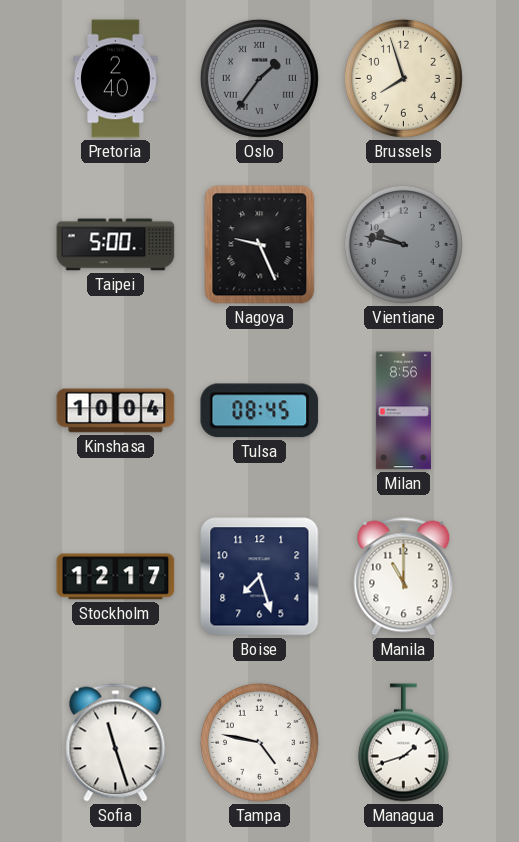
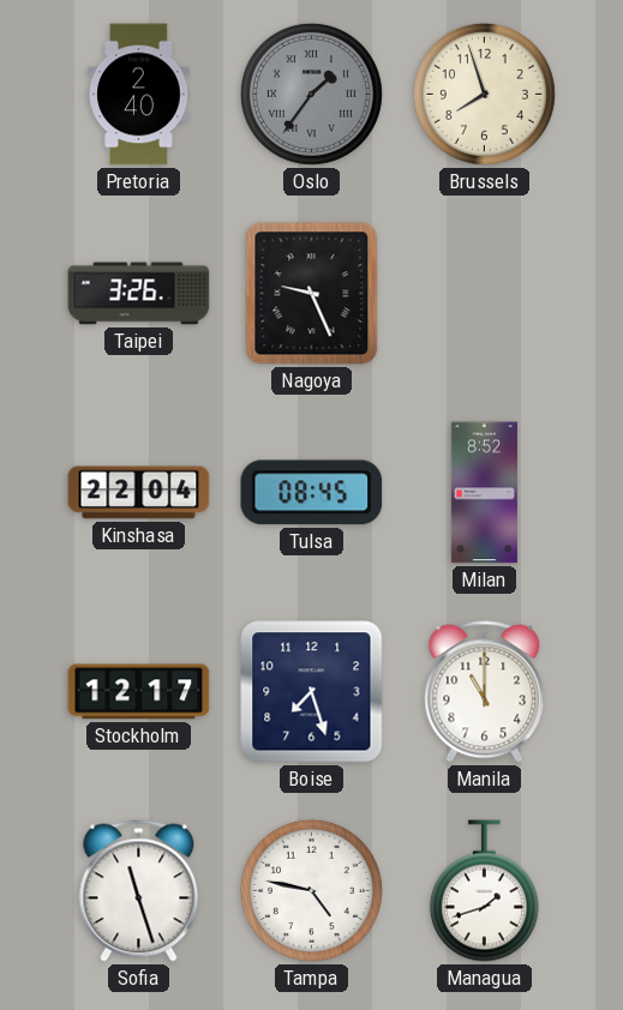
Taipei: 5:00 -> 3:26
Vientiane: 9:47 -> none
Kinshasa: 10:04 -> 22:04
Milan: 8:56 -> 8:52
